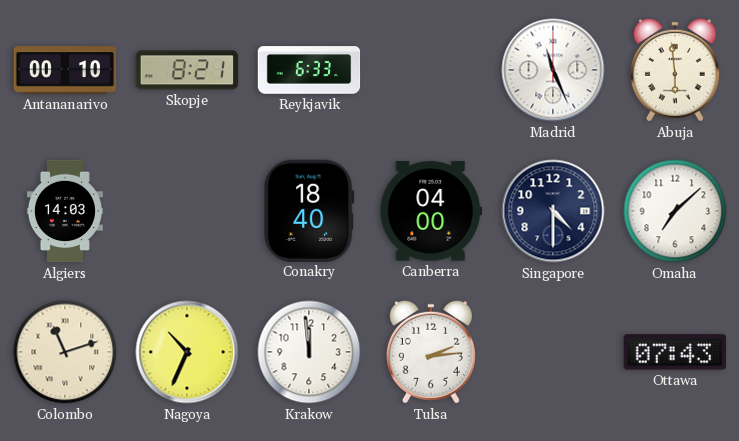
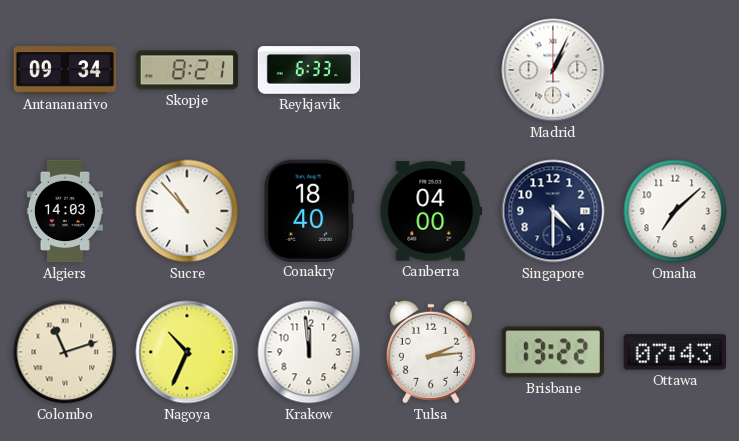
Antananarivo: 00:10 -> 09:34
Madrid: 11:26 -> 1:04
Abuja: 5:59 -> none
Sucre: none -> 10:53
Brisbane: none -> 13:22
